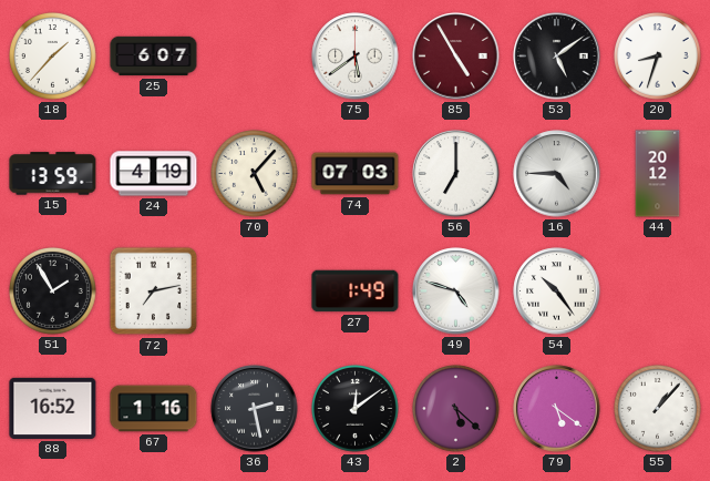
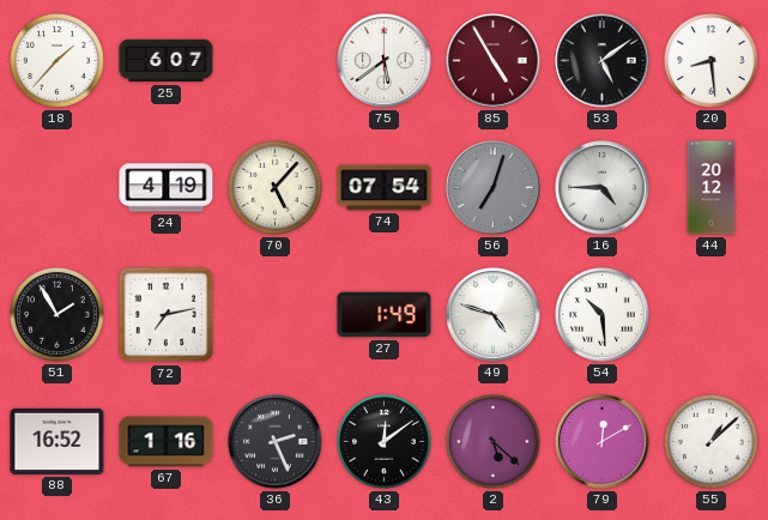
20: 8:33 -> 8:29
15: 13:59 -> none
74: 07:03 -> 07:54
56: 7:00 -> 7:03
56 dial: white -> grey
54: 10:24 -> 10:29
36: 2:28 -> 2:26
79: 5:21 -> 12:10
55: 1:07 -> 1:08
